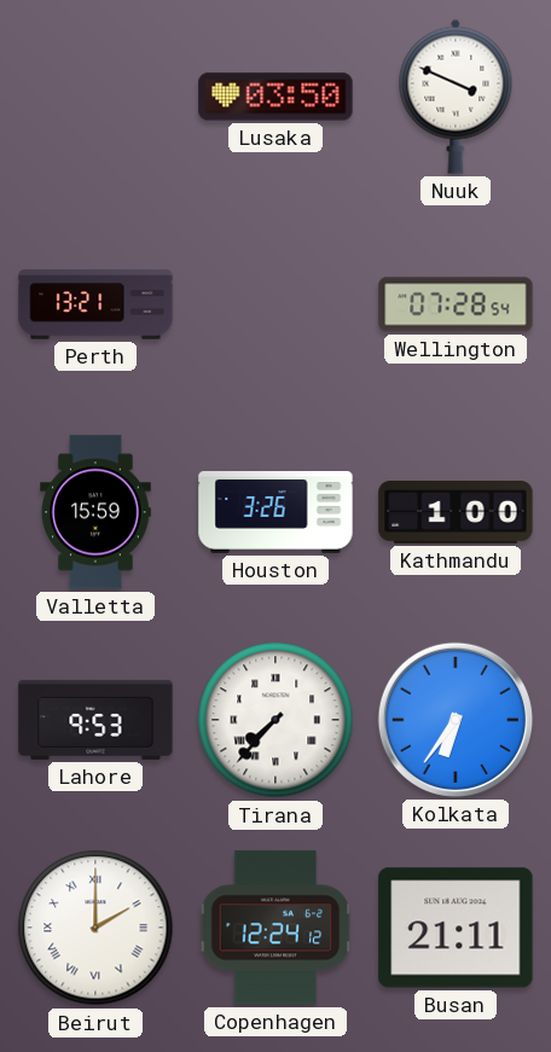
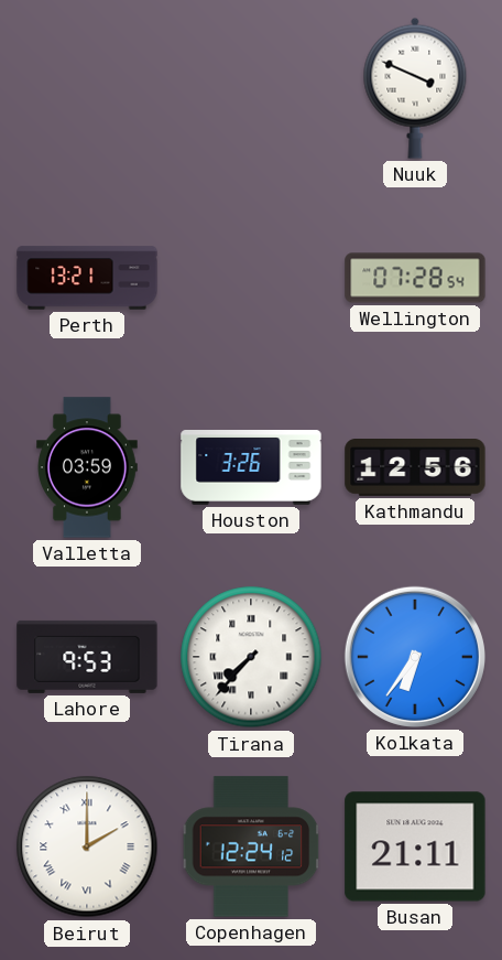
Lusaka: 03:50 -> none
Valletta: 15:59 -> 03:59
Kathmandu: 1:00 -> 12:56
